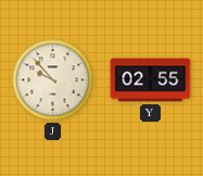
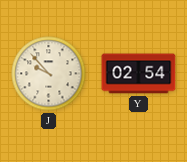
Y: 02:55 -> 02:54
